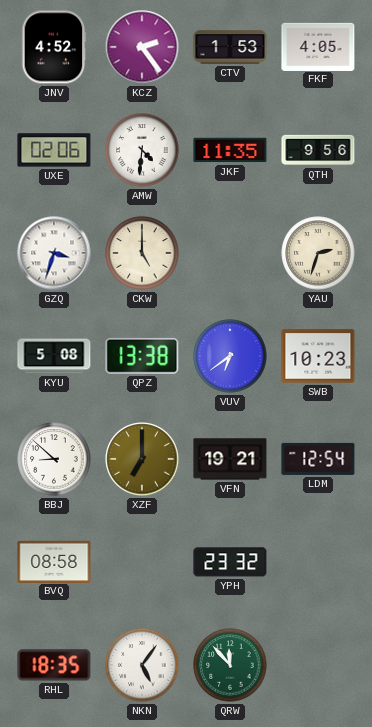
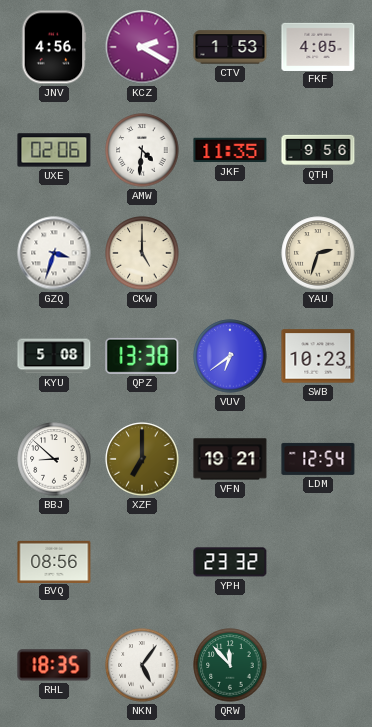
JNV: 4:52 -> 4:56
KCZ: 2:24 -> 2:20
BVQ: 08:58 -> 08:56
